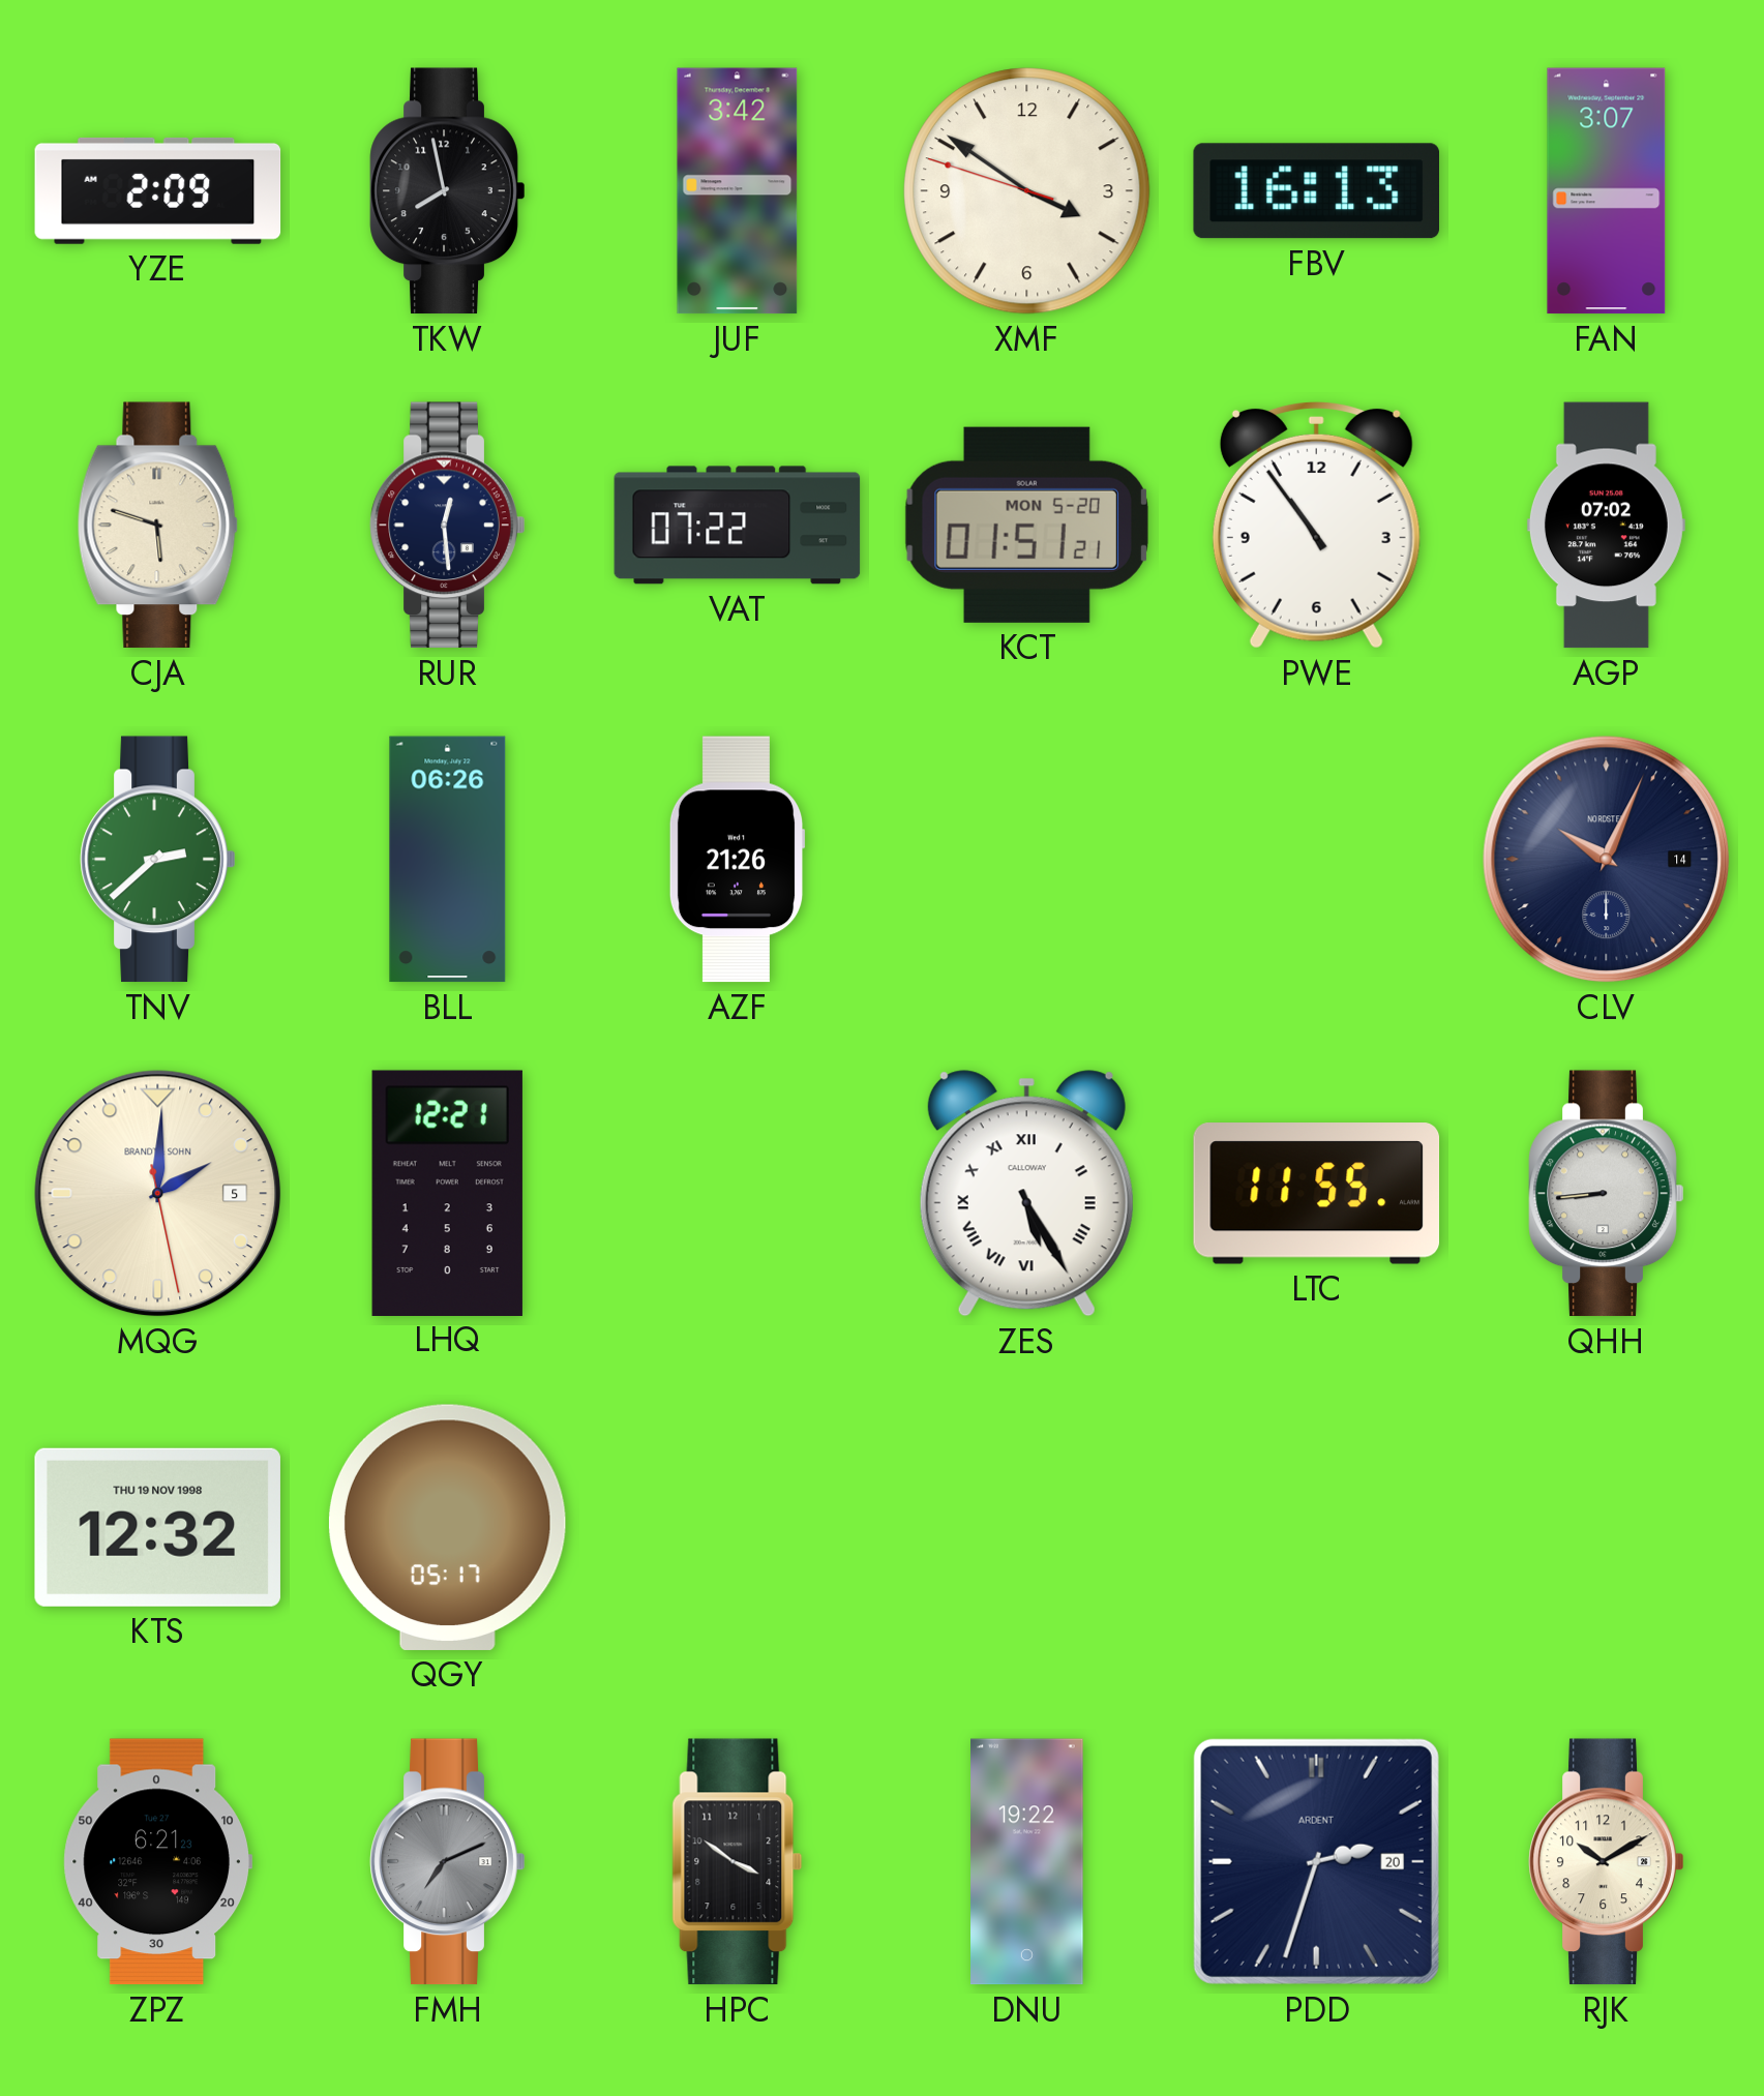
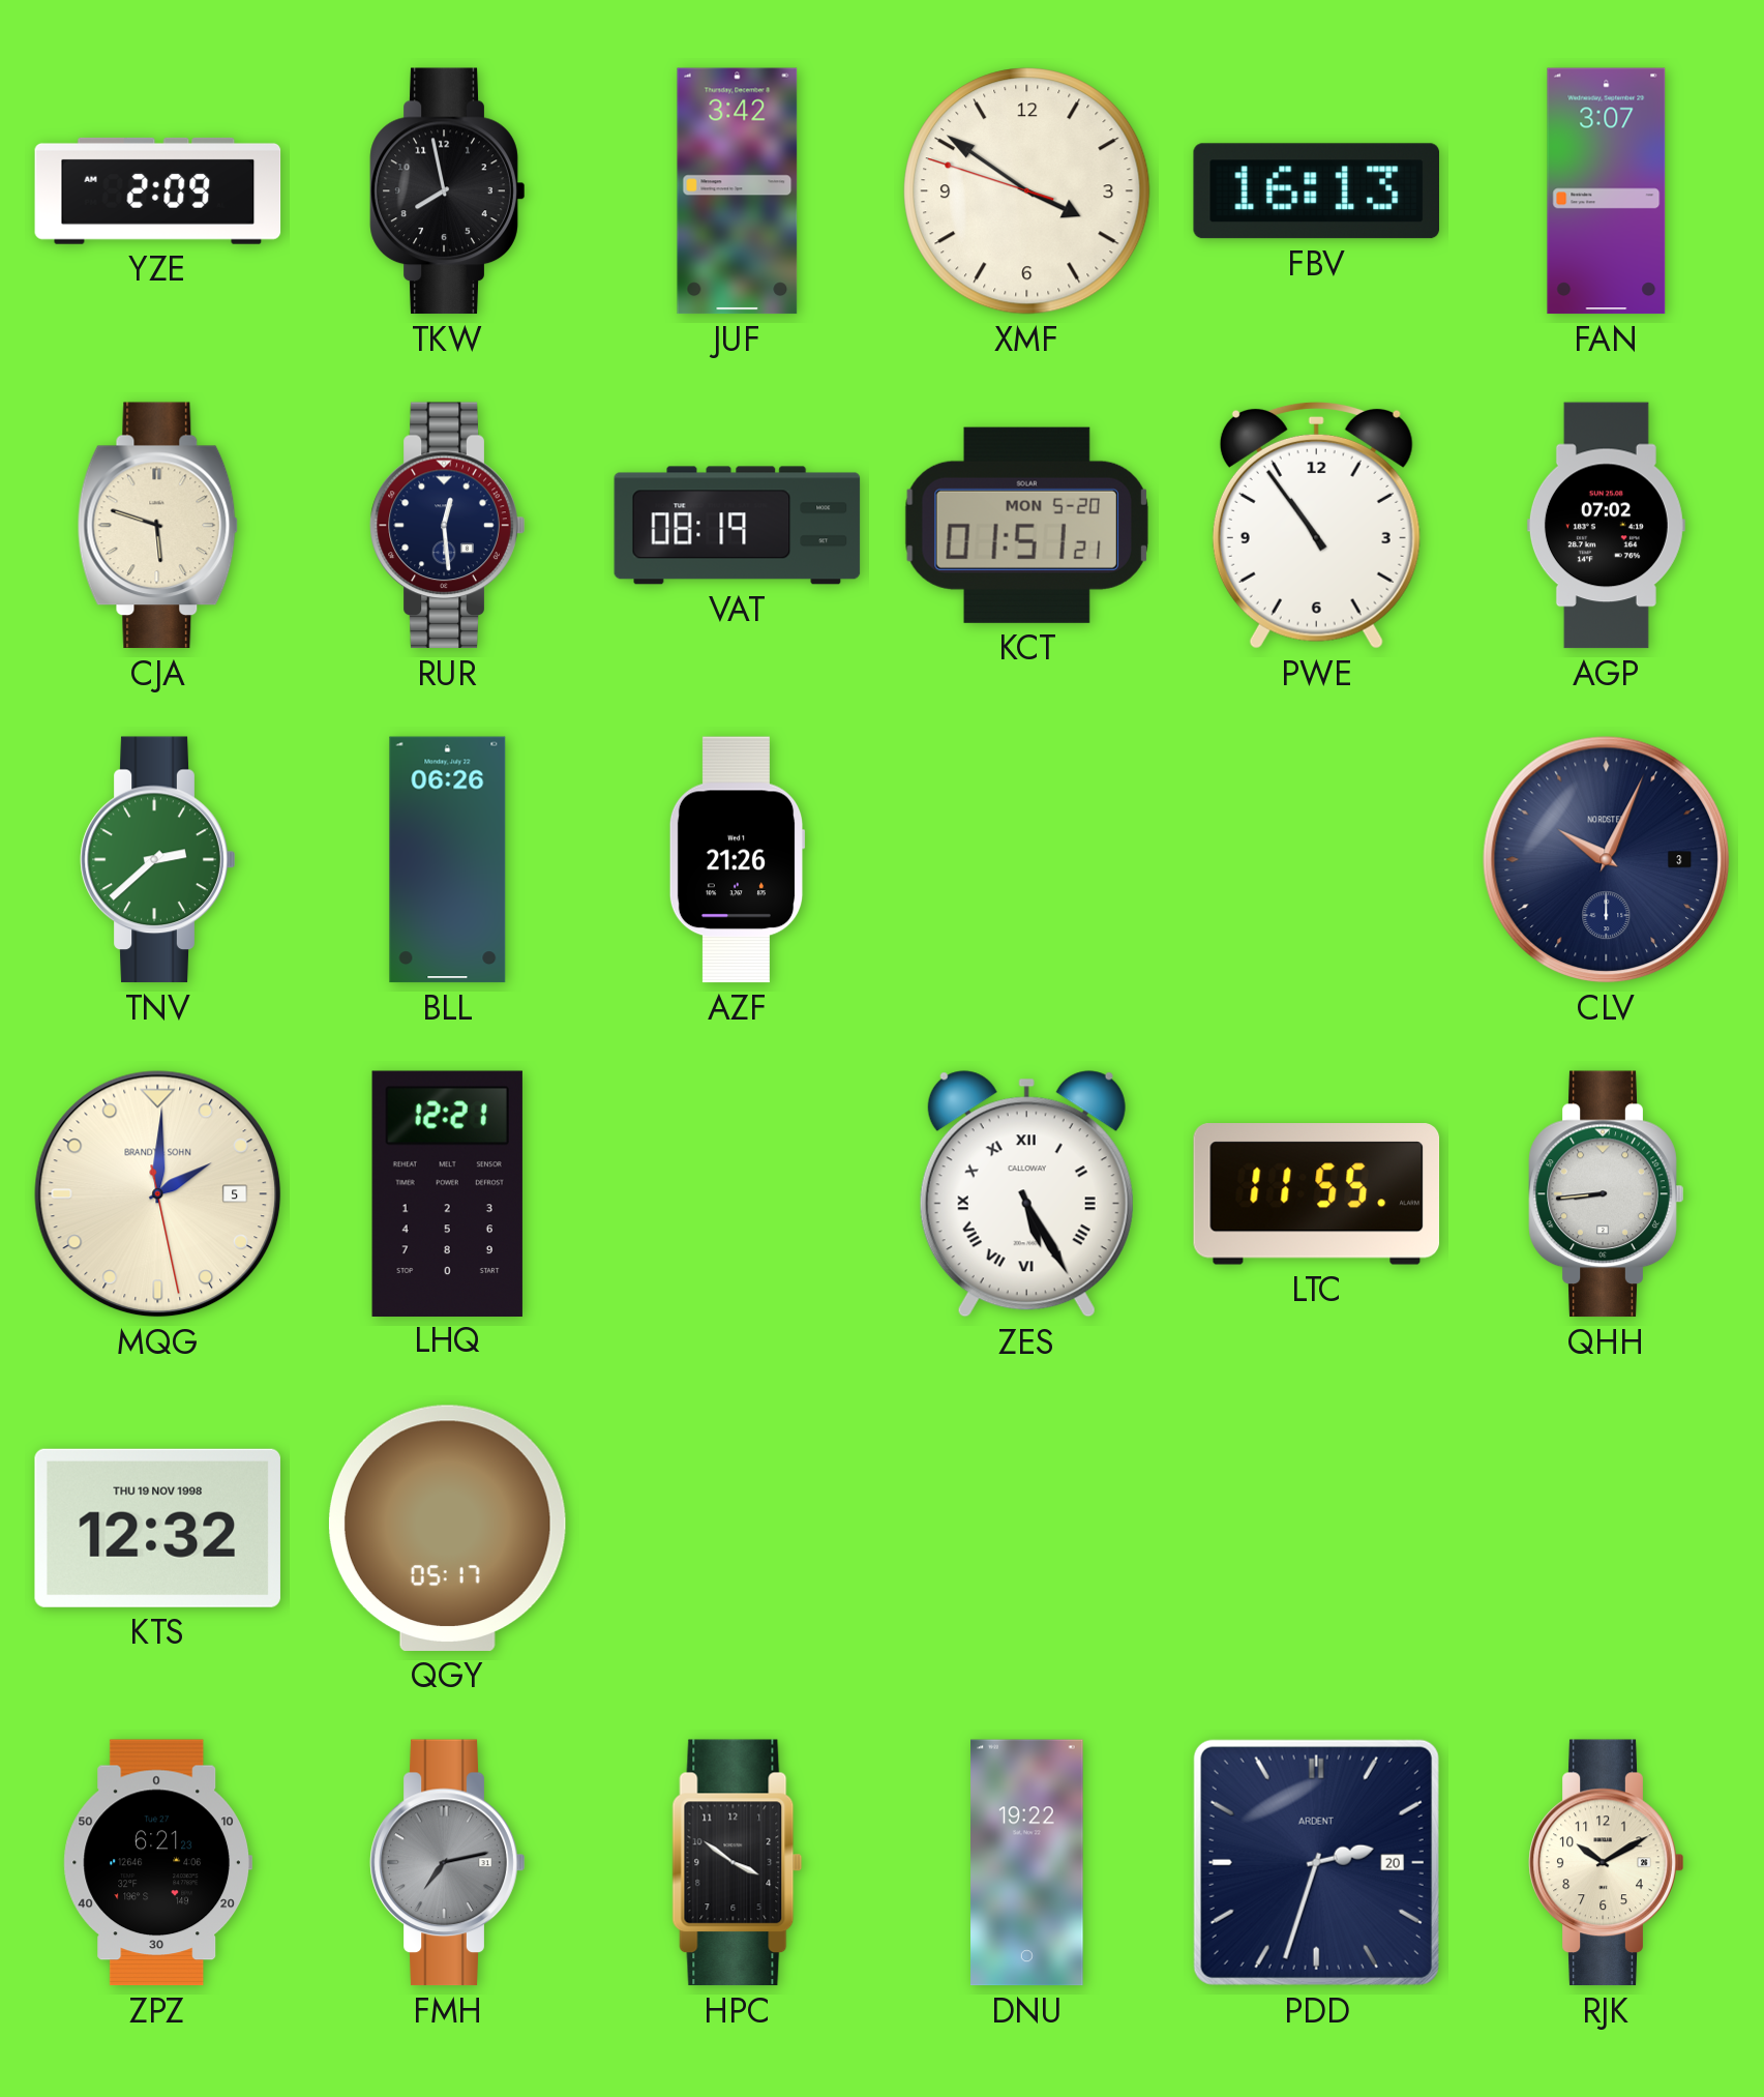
VAT: 07:22 -> 08:19
CLV date: 14 -> 3
FMH: 7:11 -> 7:13
